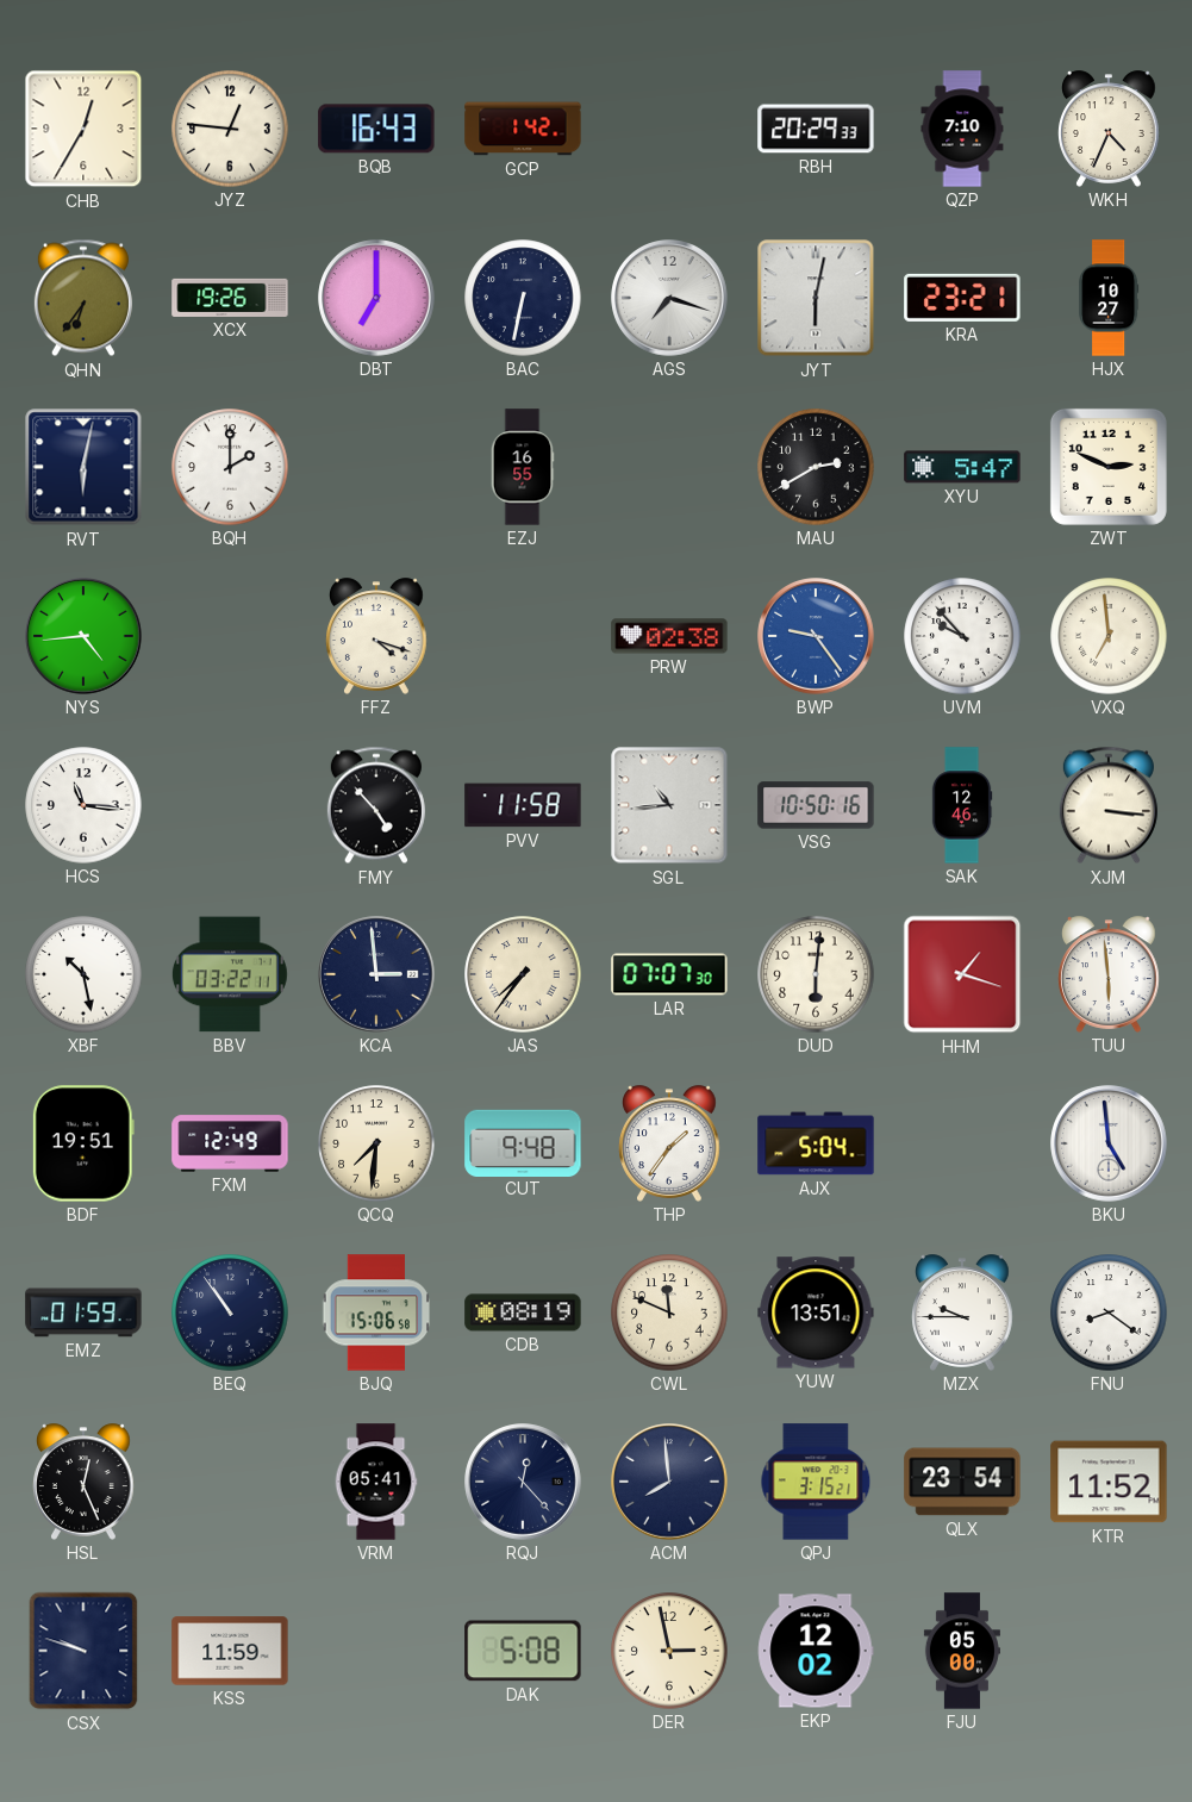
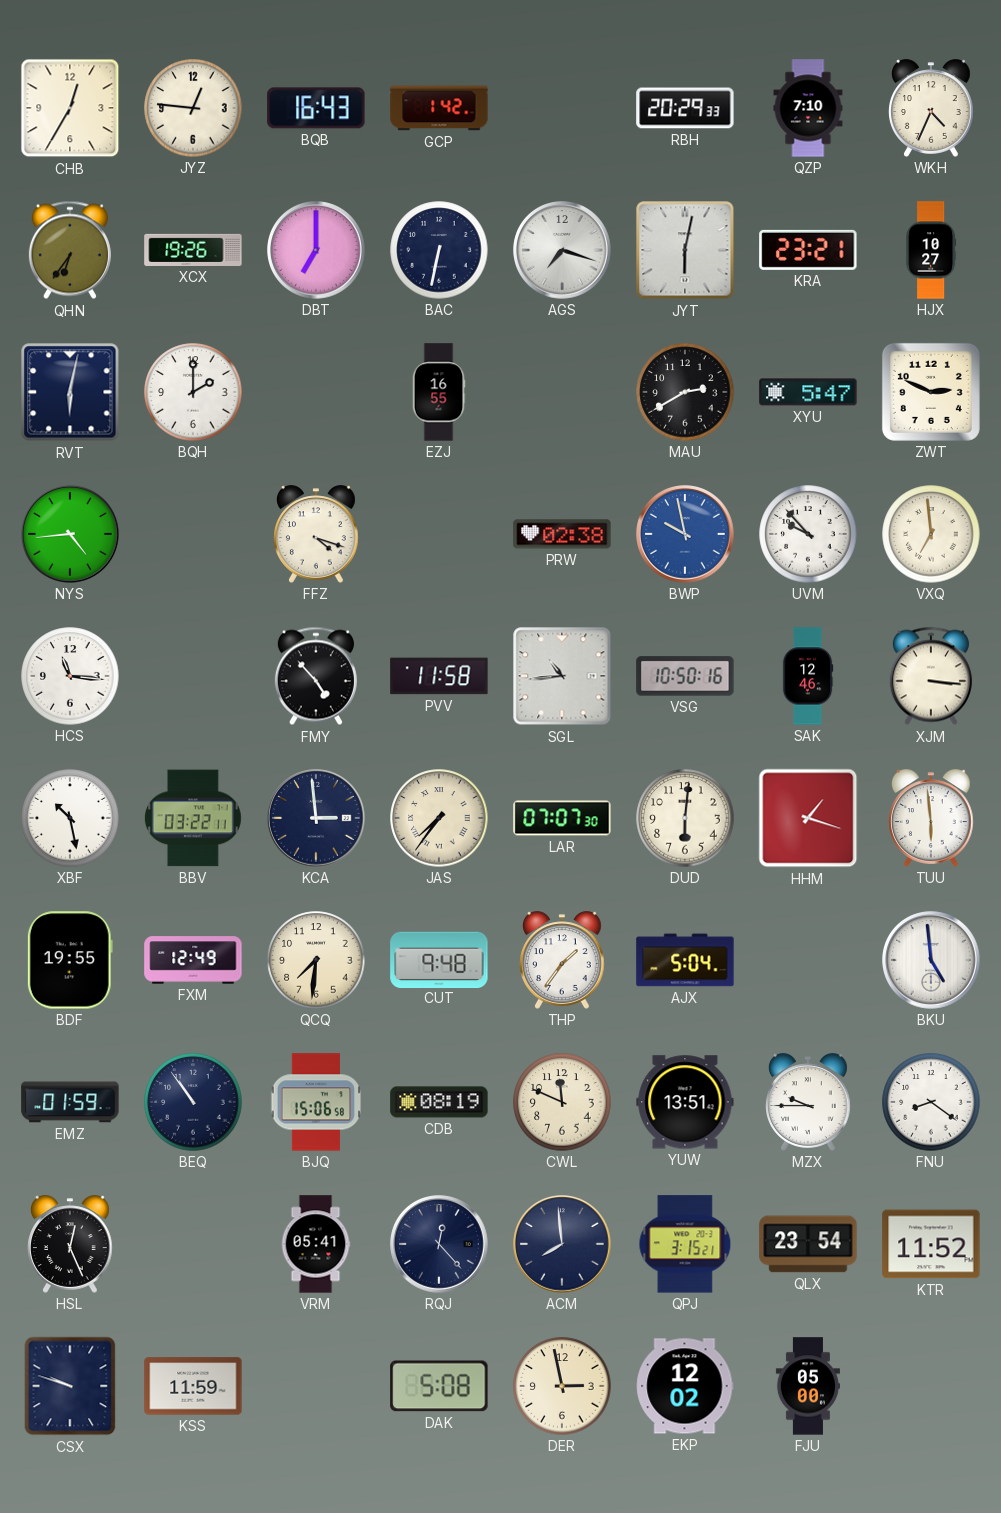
BWP: 9:24 -> 9:58
BDF: 19:51 -> 19:55
